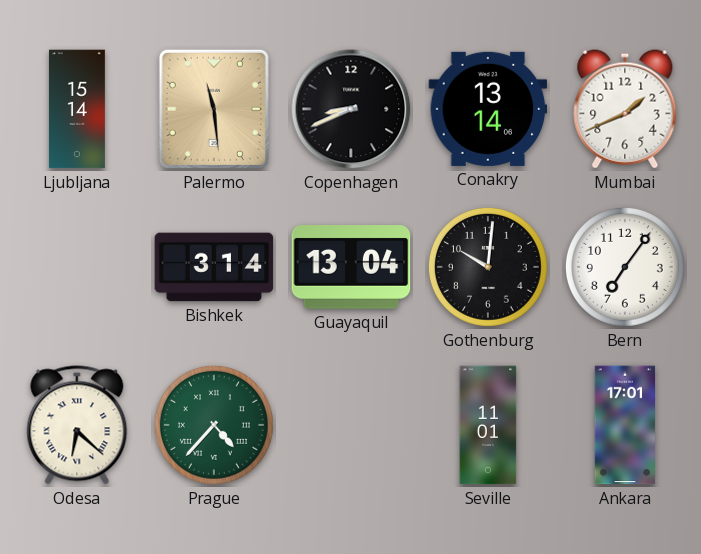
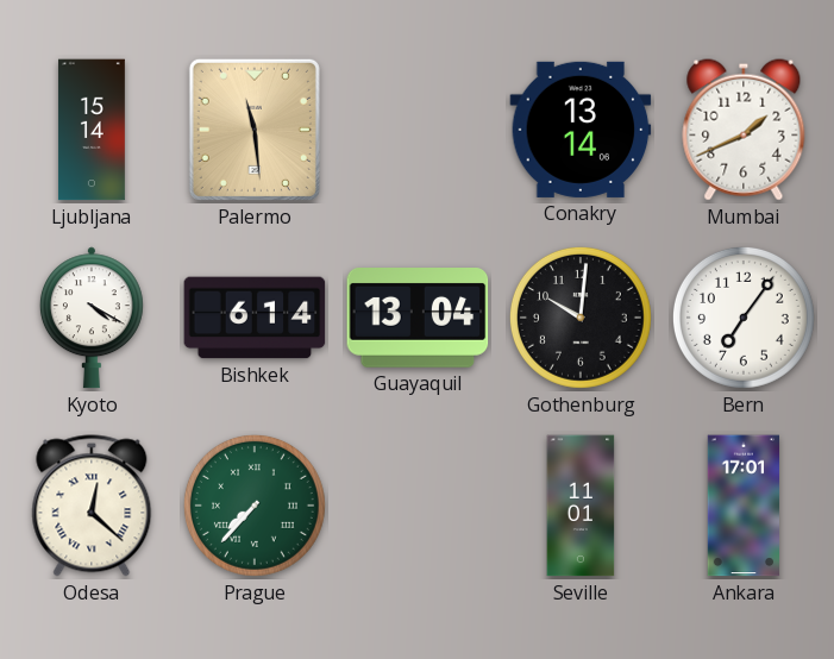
Copenhagen: 8:41 -> none
Kyoto: none -> 4:20
Bishkek: 3:14 -> 6:14
Odesa: 6:22 -> 12:22
Prague: 4:37 -> 7:37
